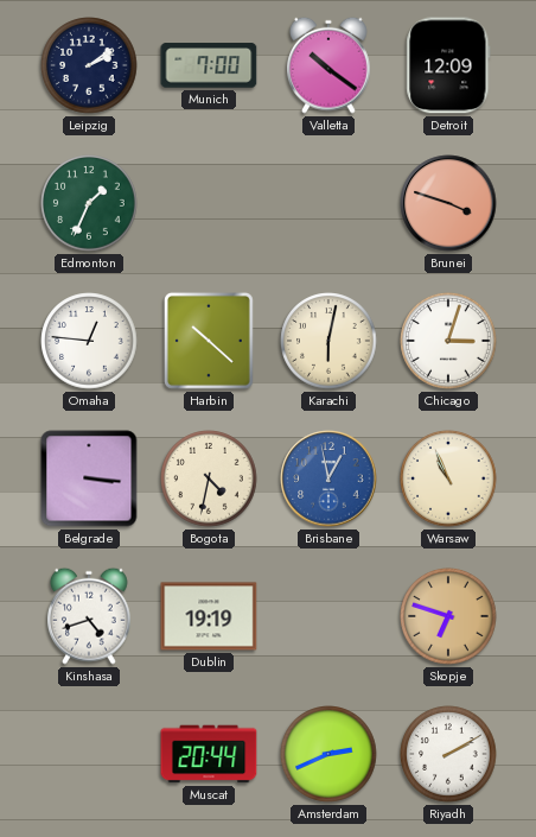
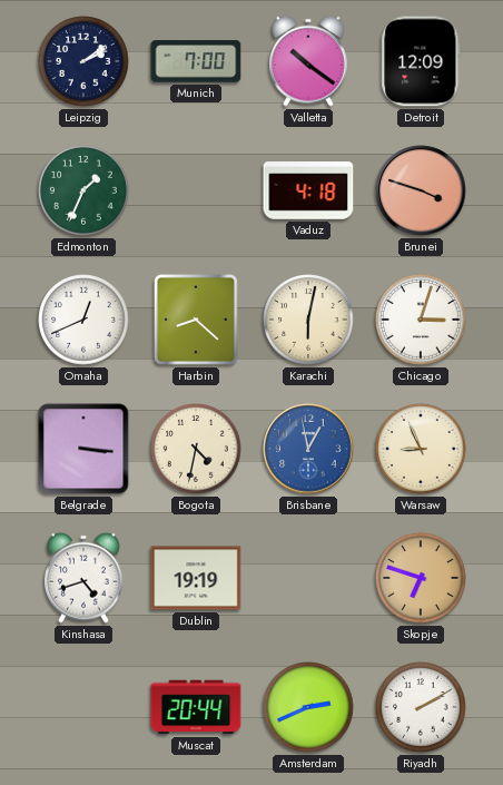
Vaduz: none -> 4:18
Omaha: 12:46 -> 12:41
Harbin: 10:22 -> 8:22
Warsaw: 10:56 -> 8:56
